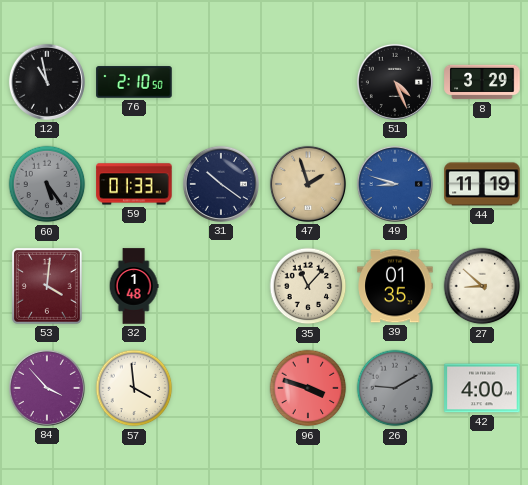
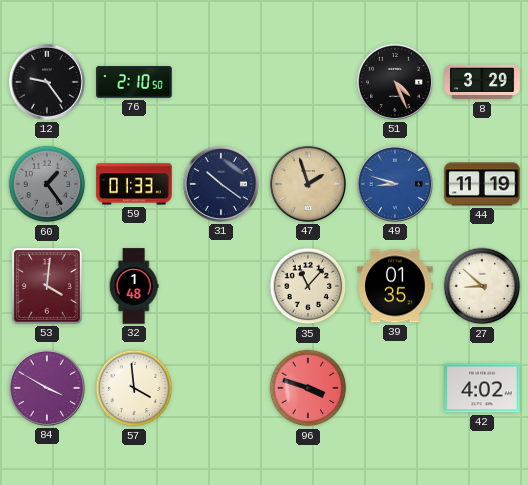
12: 10:58 -> 9:24
60: 5:24 -> 1:24
84: 3:53 -> 3:50
26: 9:10 -> none
42: 4:00 -> 4:02
